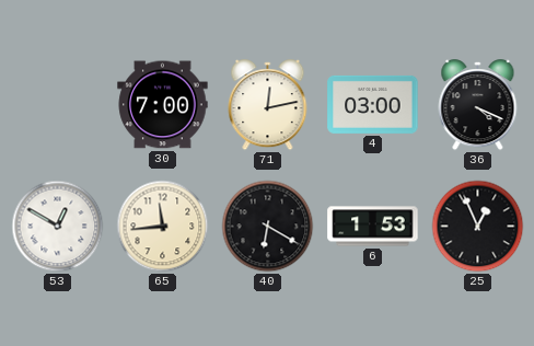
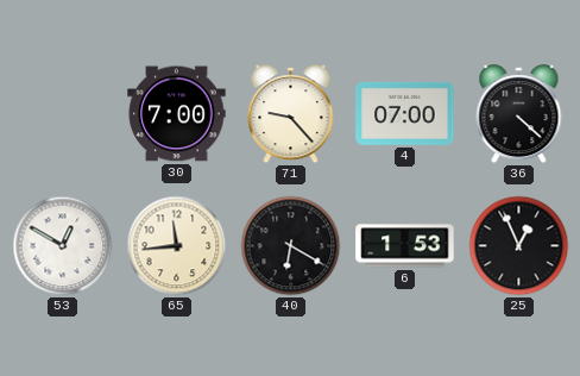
71: 12:13 -> 9:23
4: 03:00 -> 07:00
36: 4:19 -> 4:22
